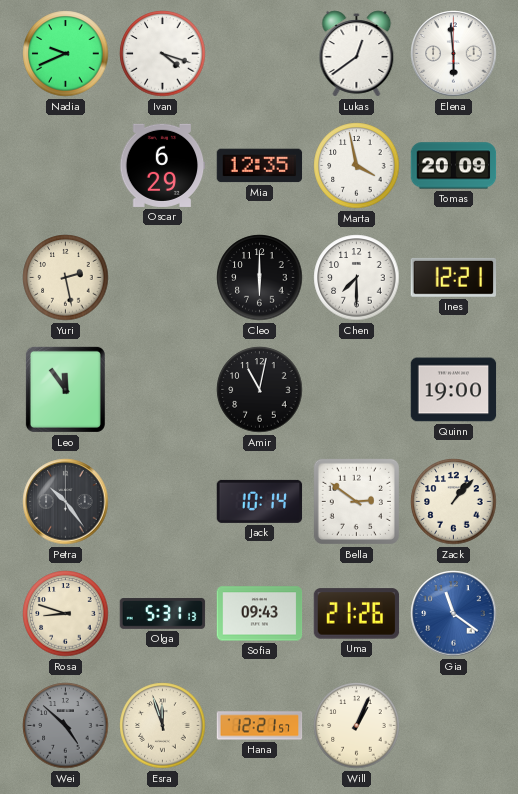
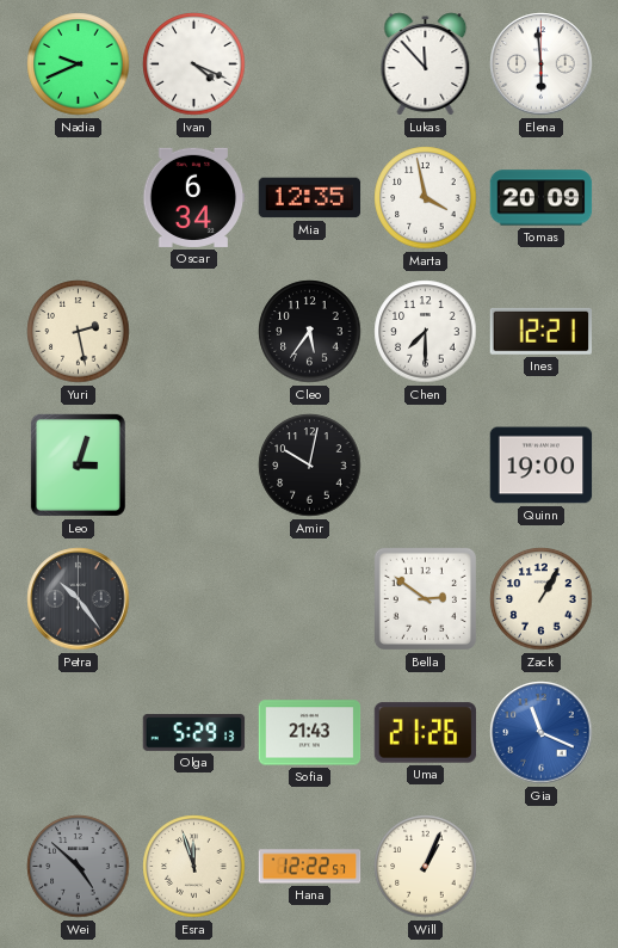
Ivan: 4:18 -> 4:19
Lukas: 12:39 -> 11:53
Oscar: 6:29 -> 6:34
Cleo: 6:00 -> 5:36
Leo: 11:54 -> 3:03
Amir: 11:02 -> 10:02
Jack: 10:14 -> none
Zack: 1:07 -> 1:05
Rosa: 8:48 -> none
Olga: 5:31 -> 5:29
Sofia: 09:43 -> 21:43
Gia: 11:21 -> 11:19
Hana: 12:21 -> 12:22
